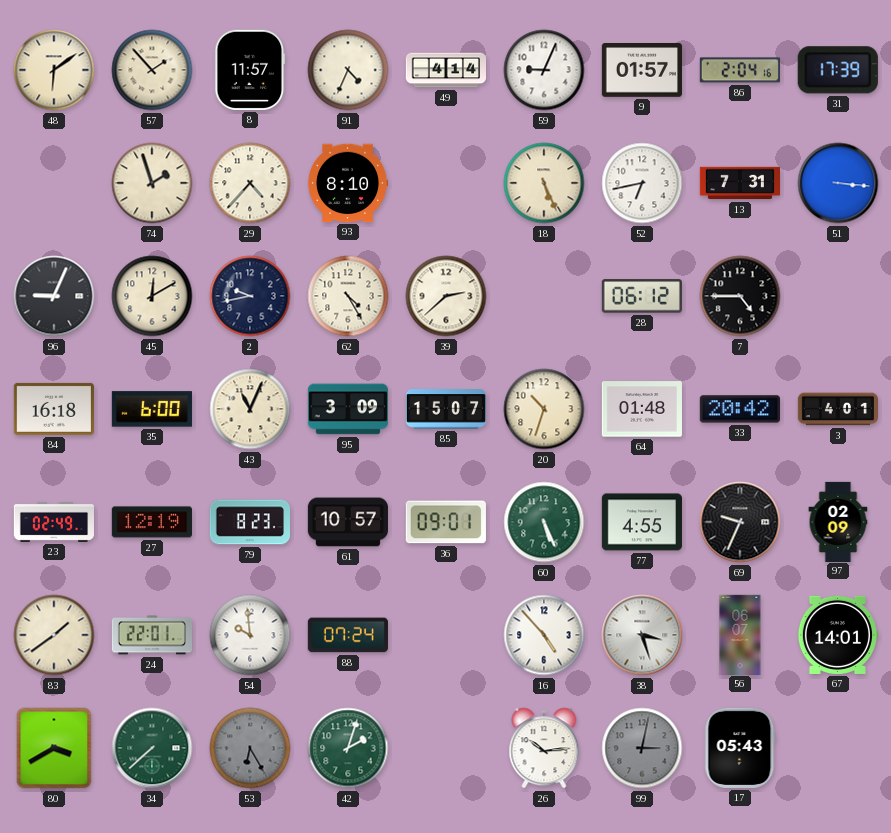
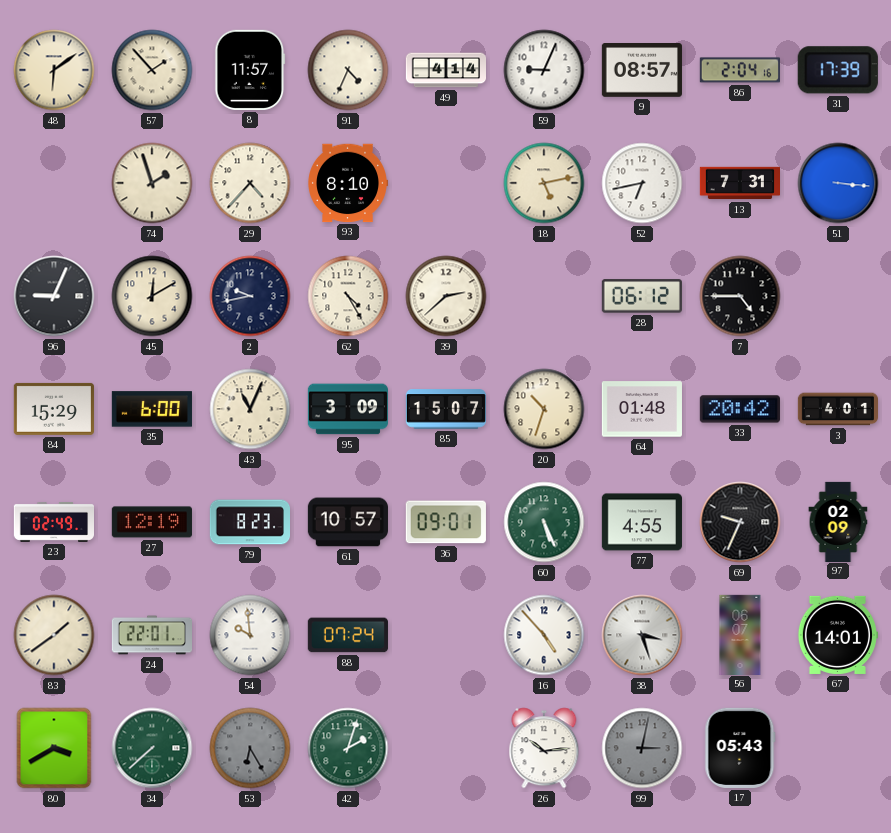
9: 01:57 -> 08:57
18: 5:26 -> 5:13
84: 16:18 -> 15:29
